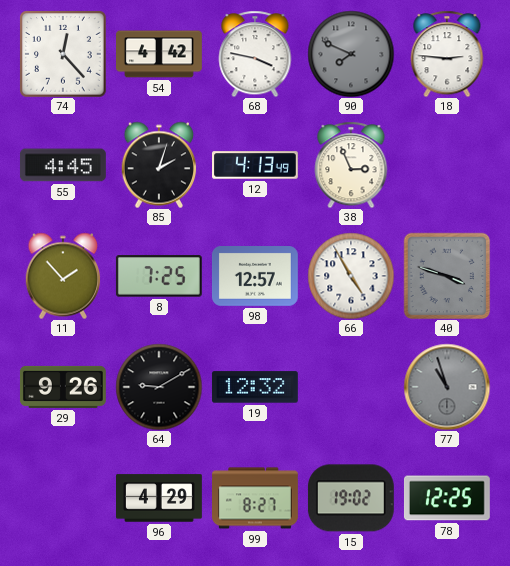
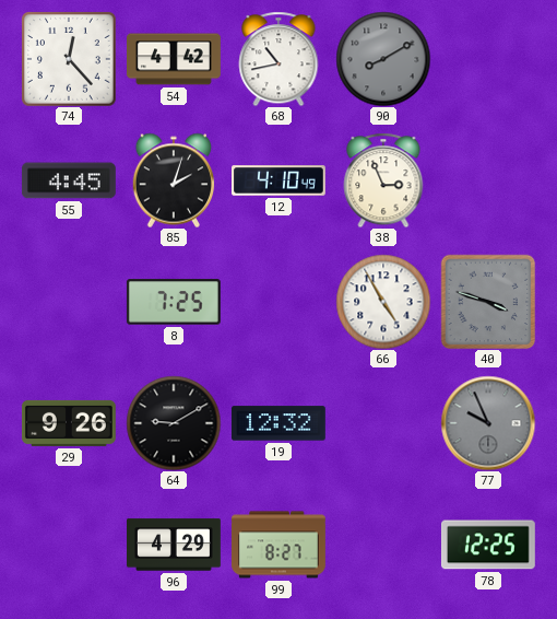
68: 3:47 -> 10:43
90: 7:49 -> 8:10
18: 2:46 -> none
12: 4:13 -> 4:10
11: 1:53 -> none
98: 12:57 -> none
77: 10:57 -> 9:56
15: 19:02 -> none
